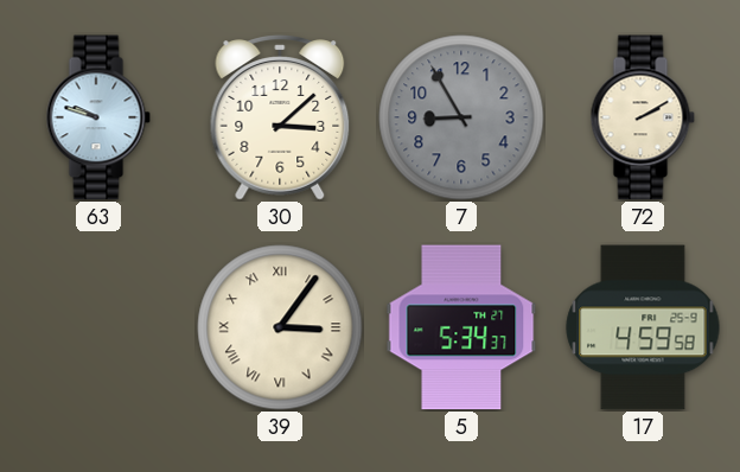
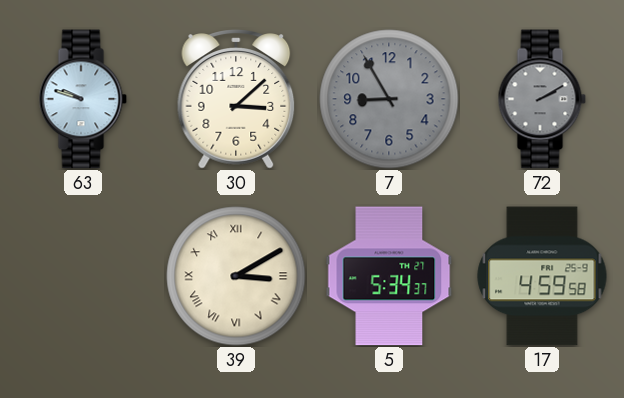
72 dial: cream -> grey
39: 3:06 -> 3:10
